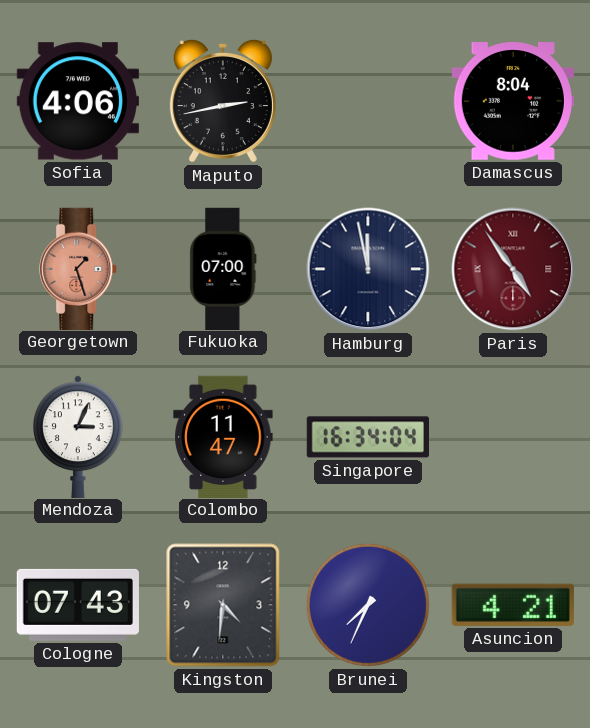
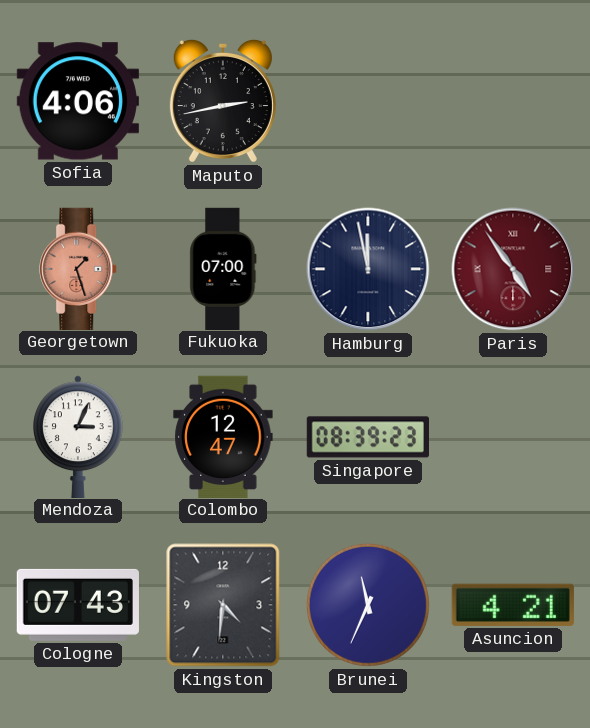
Damascus: 8:04 -> none
Colombo: 11:47 -> 12:47
Singapore: 16:34 -> 08:39
Brunei: 7:34 -> 11:34
